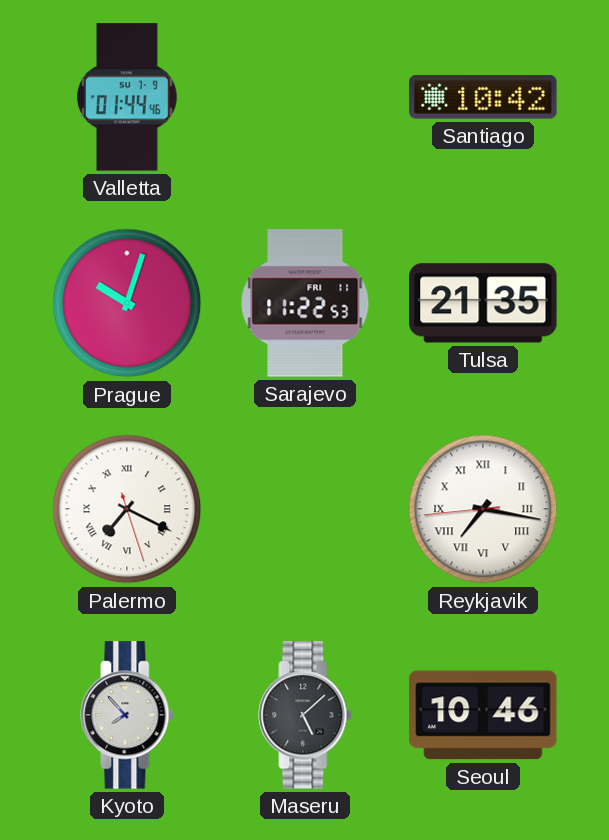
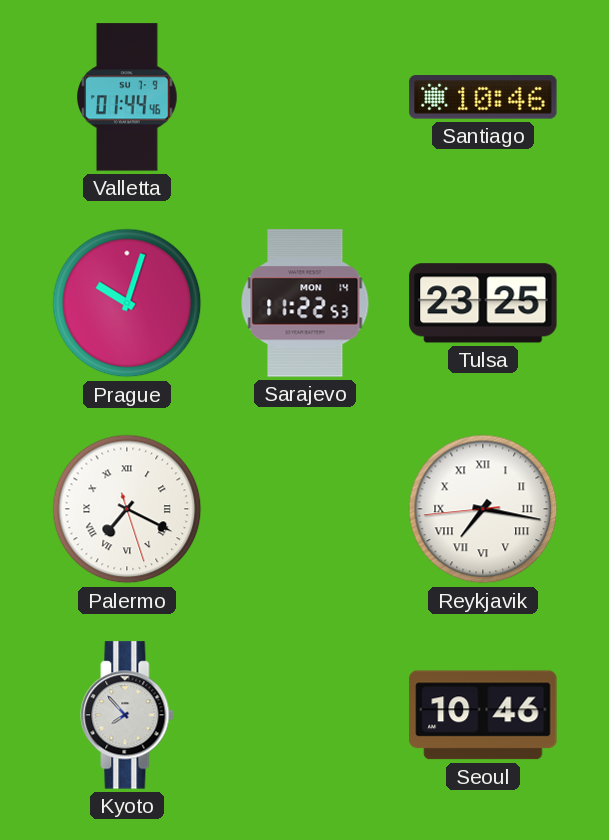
Santiago: 10:42 -> 10:46
Sarajevo date: FRI 11 -> MON 14
Tulsa: 21:35 -> 23:25
Maseru: 5:08 -> none
